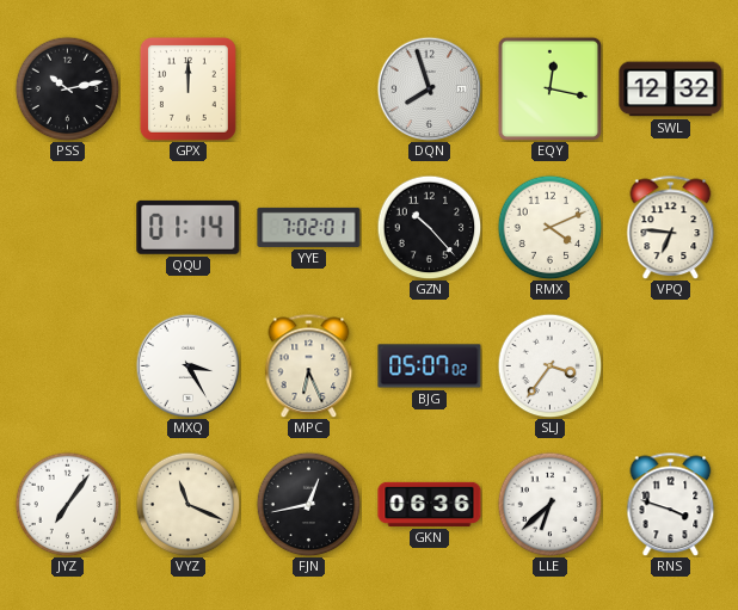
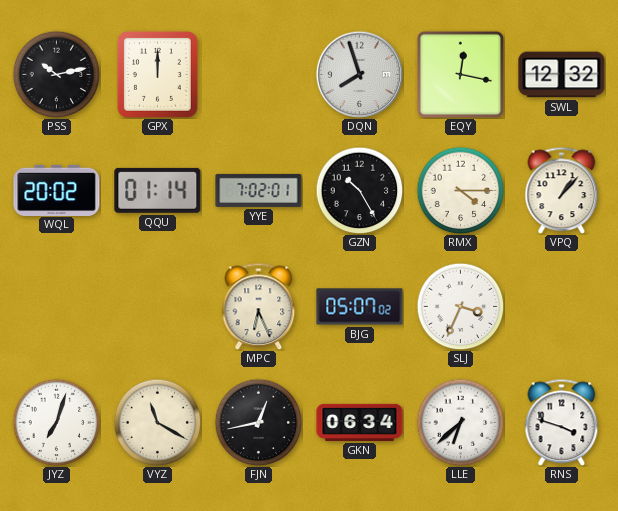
WQL: none -> 20:02
GZN: 10:23 -> 10:25
RMX: 4:11 -> 4:15
VPQ: 6:46 -> 1:07
MXQ: 3:25 -> none
SLJ: 3:36 -> 3:34
JYZ: 7:06 -> 7:03
VYZ: 11:19 -> 11:20
GKN: 06:36 -> 06:34
